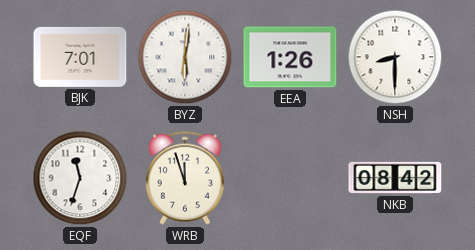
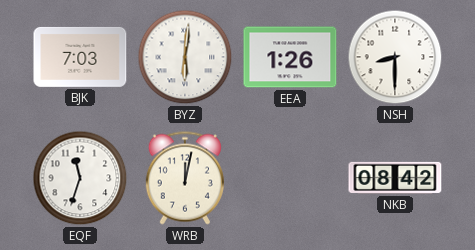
BJK: 7:01 -> 7:03
WRB: 11:57 -> 12:02
